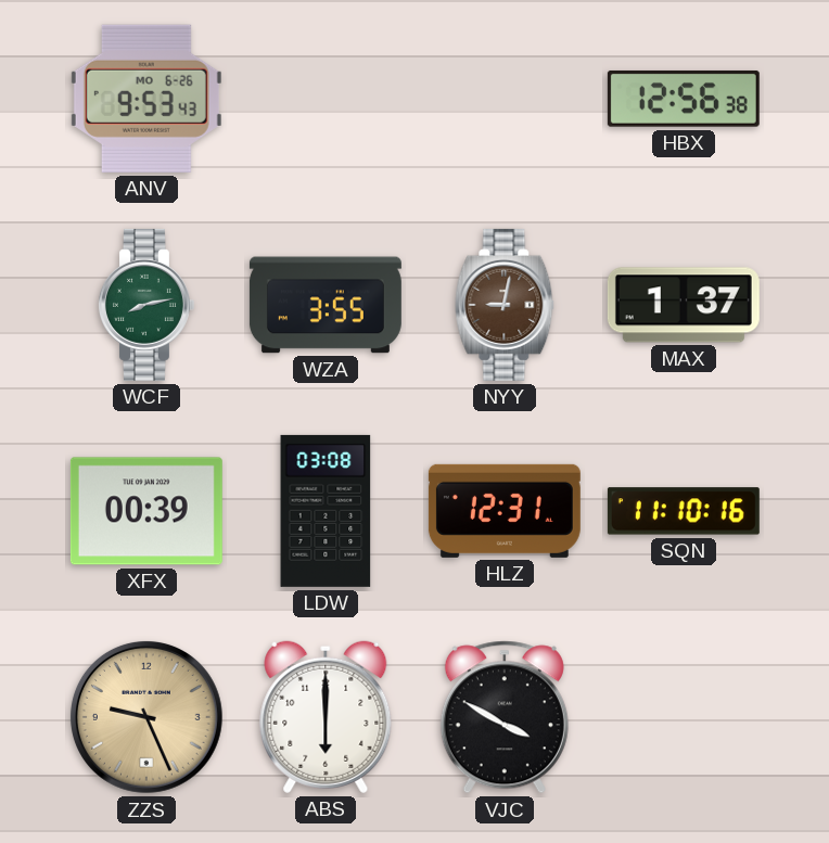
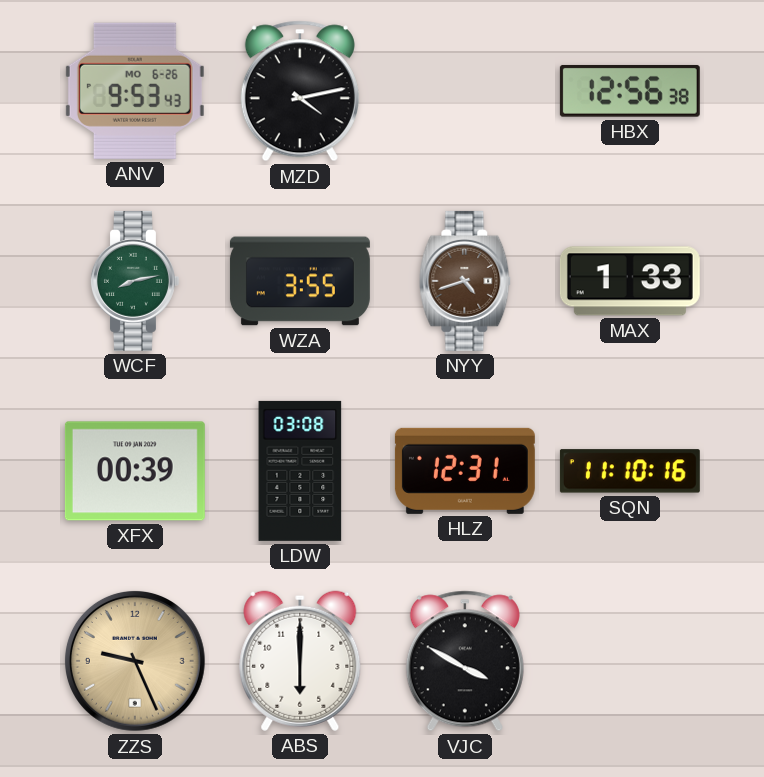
MZD: none -> 4:13
NYY: 9:02 -> 4:42
MAX: 1:37 -> 1:33
